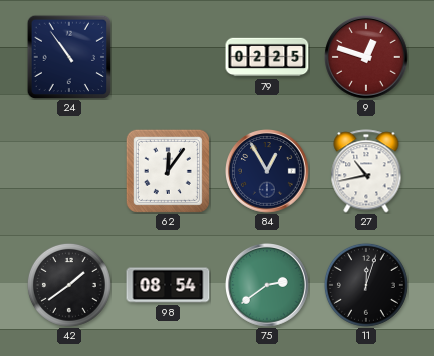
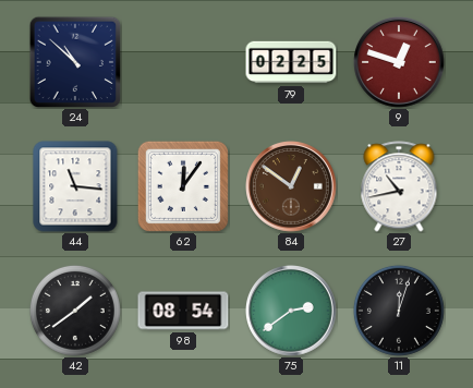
24: 10:54 -> 10:52
44: none -> 11:16
84: 12:55 -> 12:51
84 dial: navy -> brown
